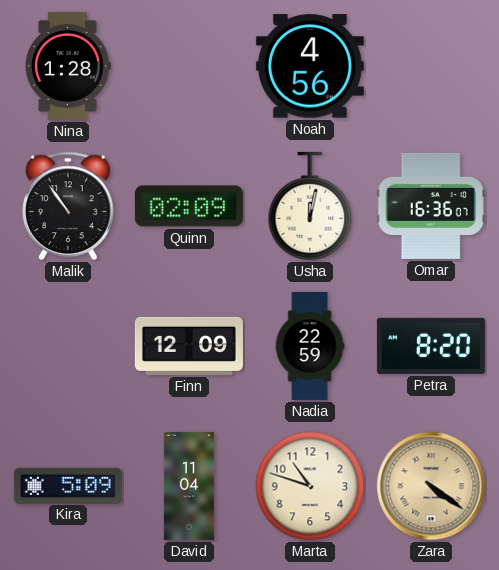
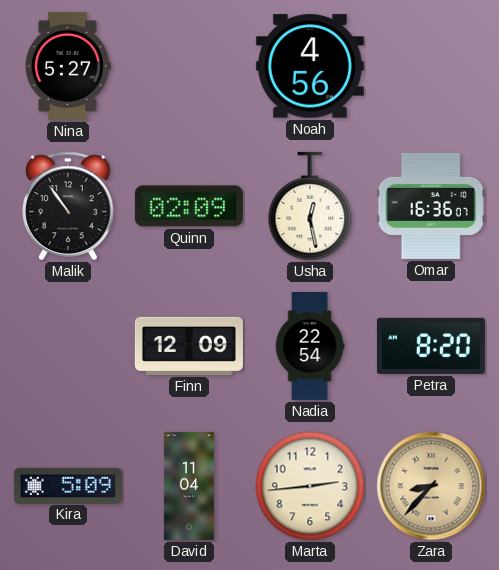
Nina: 1:28 -> 5:27
Usha: 12:02 -> 12:28
Nadia: 22:59 -> 22:54
Marta: 10:48 -> 2:44
Zara: 4:21 -> 8:37
